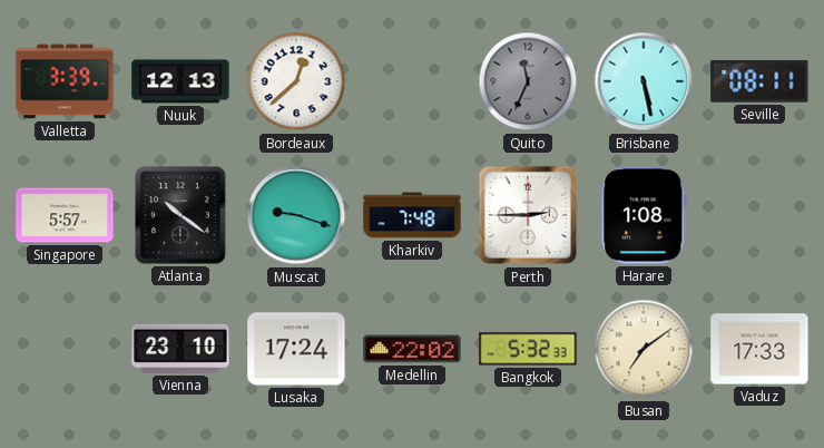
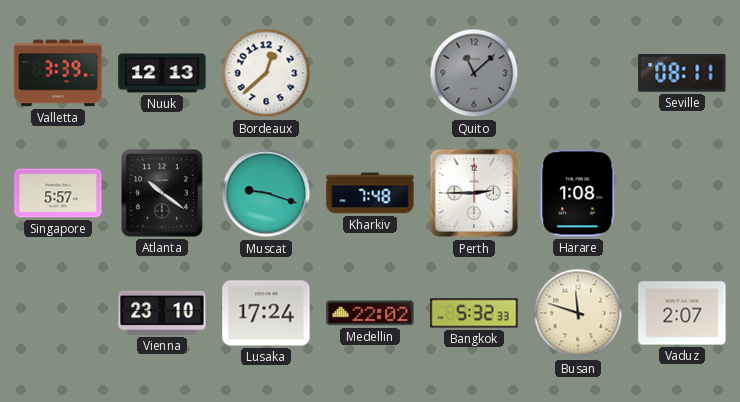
Quito: 11:34 -> 11:08
Brisbane: 5:28 -> none
Busan: 7:09 -> 11:48
Vaduz: 17:33 -> 2:07
